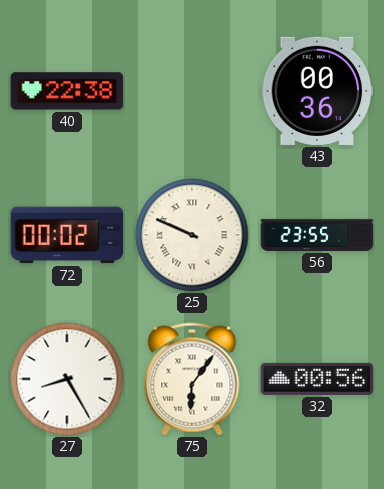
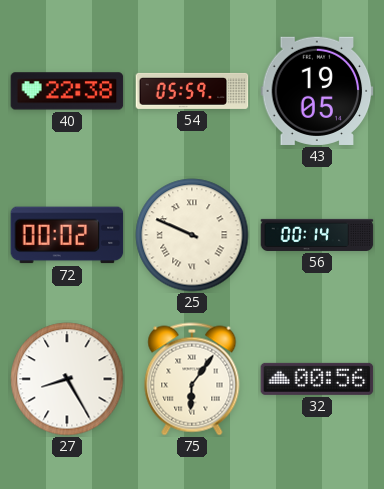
54: none -> 05:59
43: 00:36 -> 19:05
56: 23:55 -> 00:14
